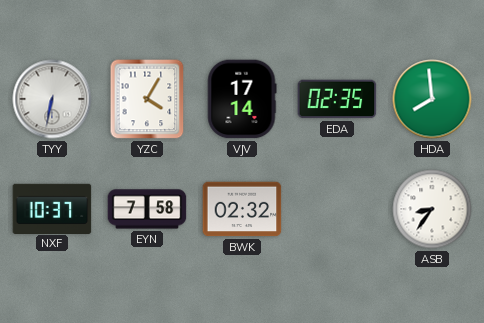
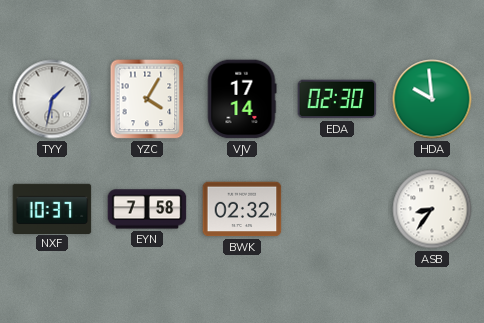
TYY: 6:32 -> 1:32
EDA: 02:35 -> 02:30
HDA: 7:59 -> 9:59
